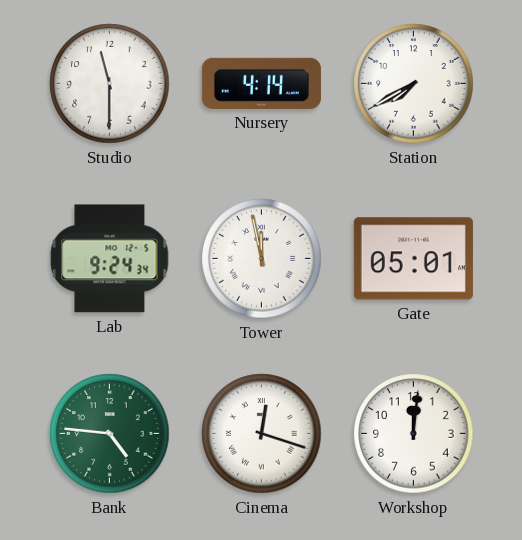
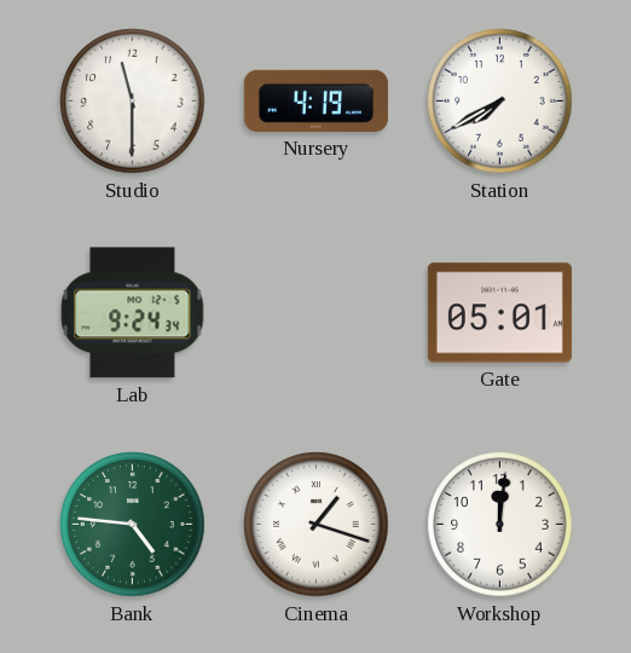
Nursery: 4:14 -> 4:19
Tower: 11:58 -> none
Cinema: 12:18 -> 1:18
